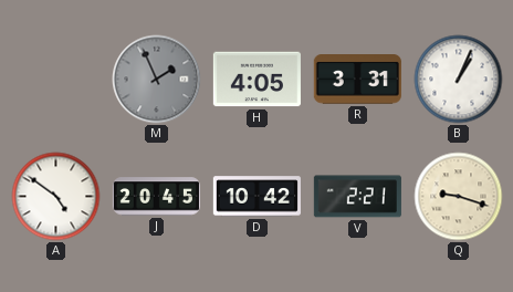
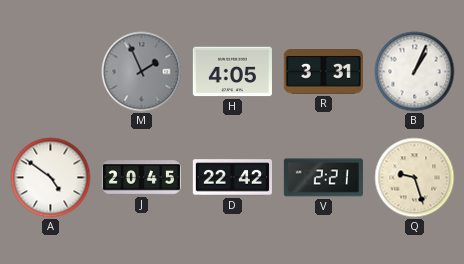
D: 10:42 -> 22:42
Q: 9:18 -> 9:27
